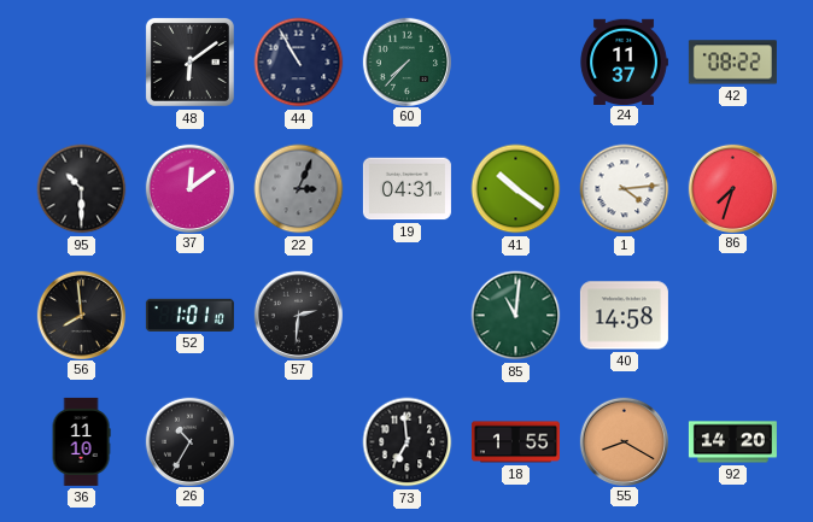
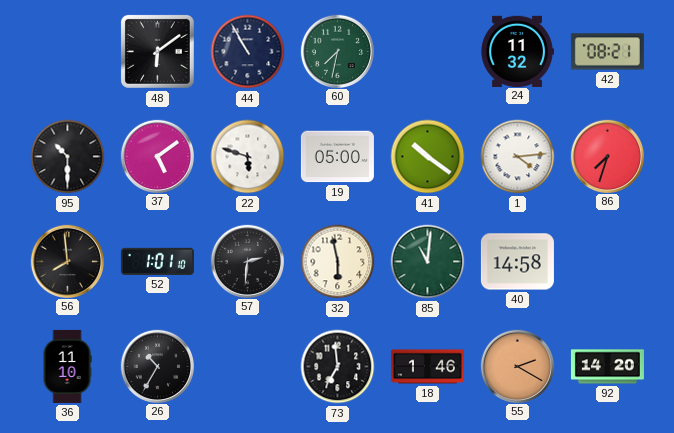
60: 7:37 -> 7:32
24: 11:37 -> 11:32
42: 08:22 -> 08:21
37: 12:09 -> 5:09
22: 3:04 -> 5:48
22 dial: grey -> white
19: 04:31 -> 05:00
32: none -> 5:58
18: 1:55 -> 1:46
55: 8:20 -> 2:20
